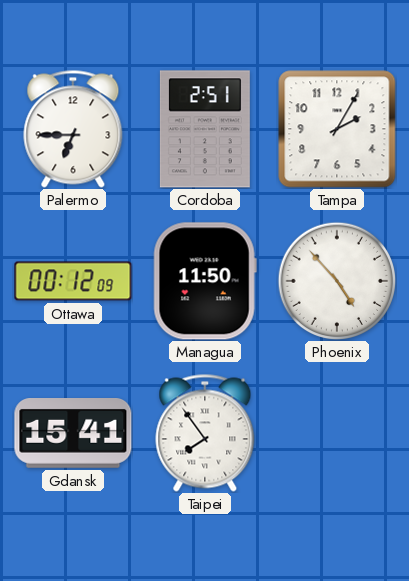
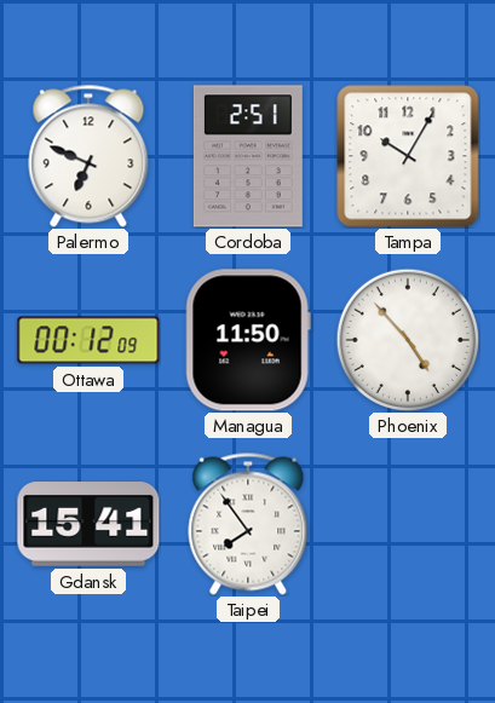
Palermo: 6:45 -> 6:49
Tampa: 2:05 -> 10:05
